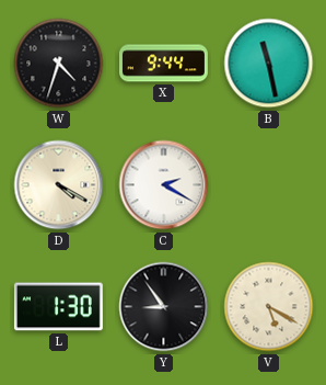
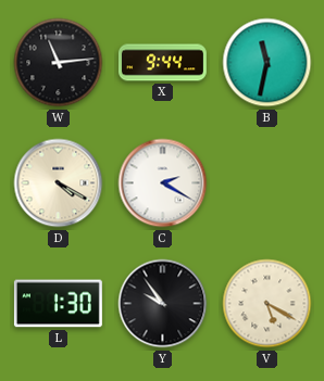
W: 4:33 -> 11:14
B: 11:28 -> 11:32
Y: 8:54 -> 9:54
